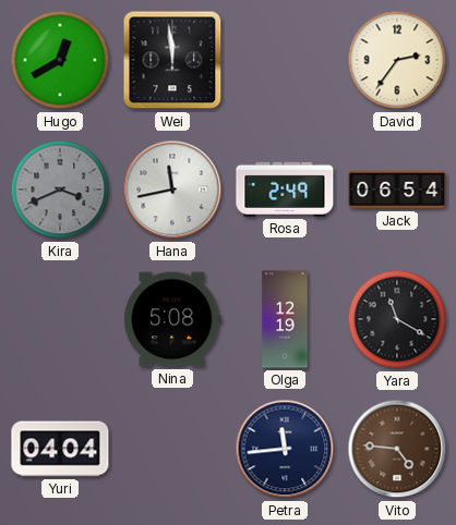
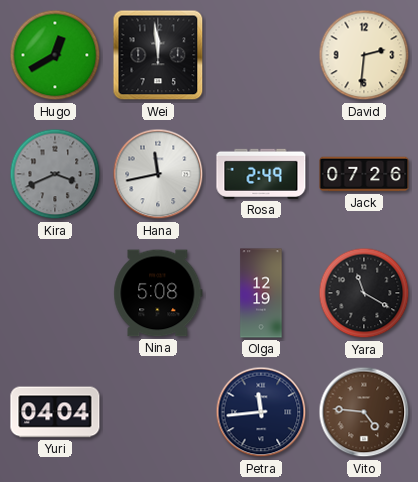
David: 2:36 -> 2:31
Jack: 06:54 -> 07:26
